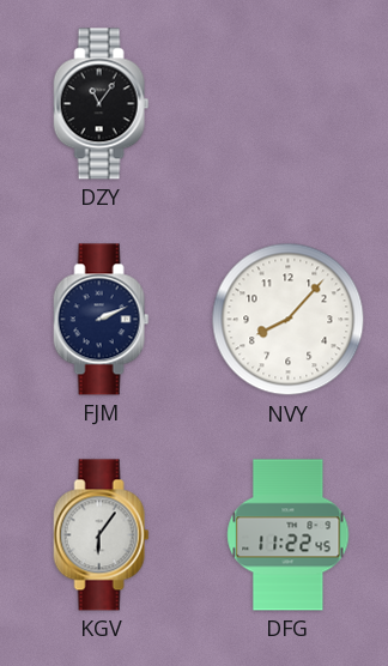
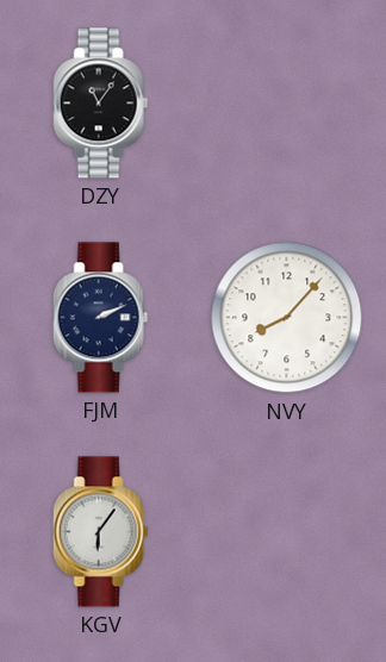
DFG: 11:22 -> none
